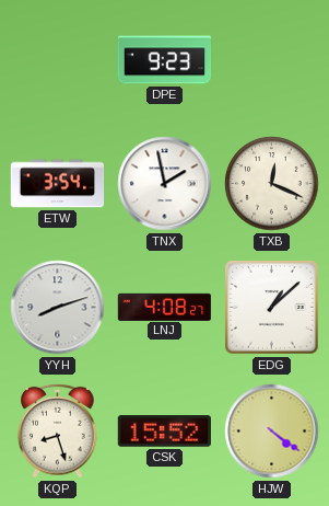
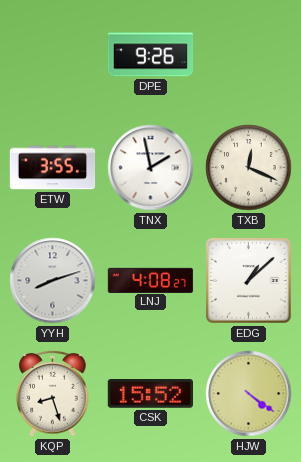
DPE: 9:23 -> 9:26
ETW: 3:54 -> 3:55
